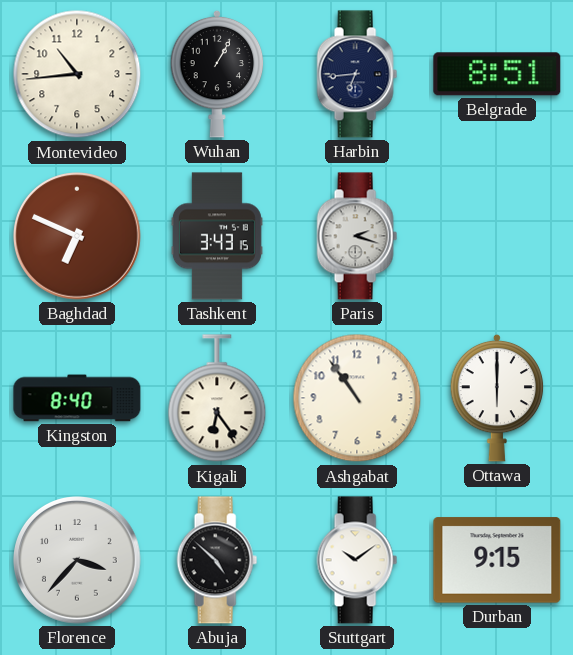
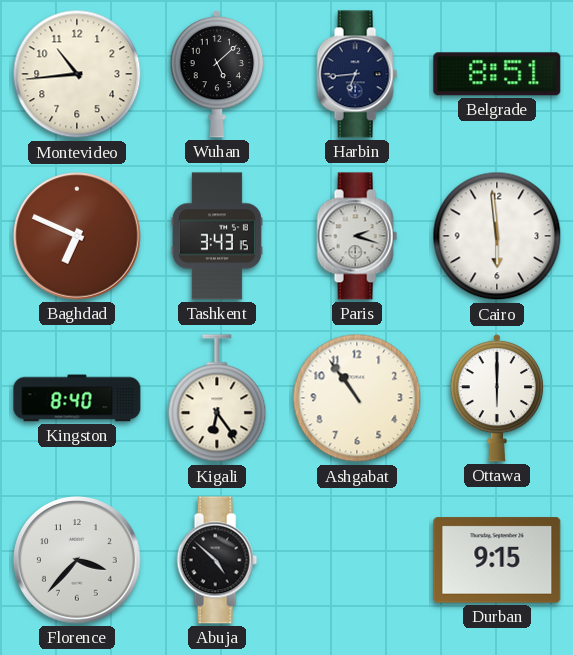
Wuhan: 1:05 -> 5:08
Cairo: none -> 5:59
Stuttgart: 10:09 -> none
